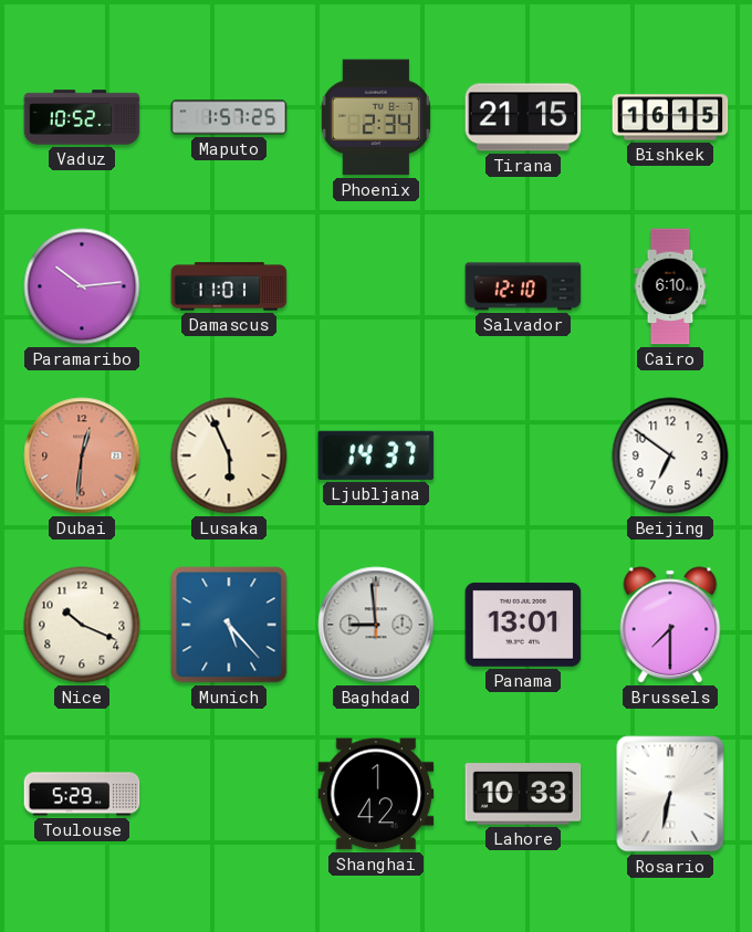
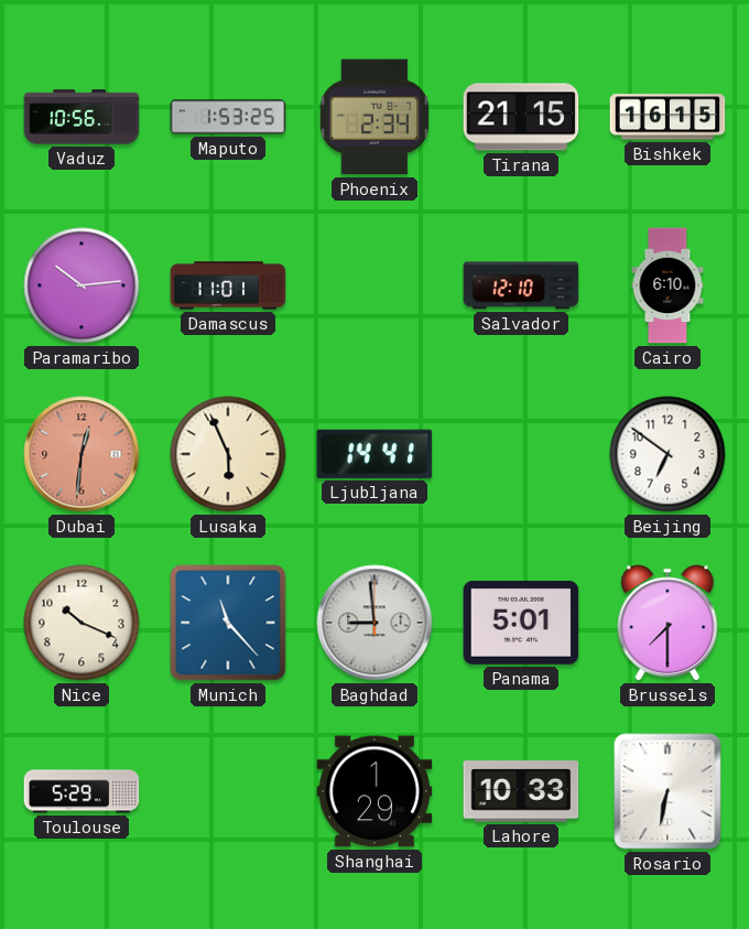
Vaduz: 10:52 -> 10:56
Maputo: 1:57 -> 1:53
Ljubljana: 14:37 -> 14:41
Munich: 5:23 -> 11:23
Panama: 13:01 -> 5:01
Shanghai: 1:42 -> 1:29
